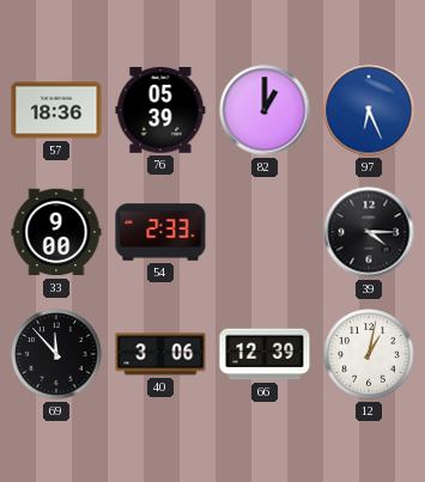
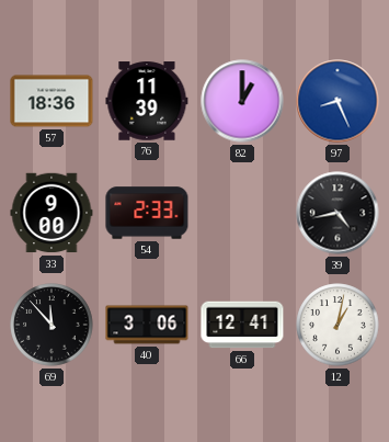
76: 05:39 -> 11:39
97: 6:26 -> 8:26
39: 4:15 -> 4:43
66: 12:39 -> 12:41
